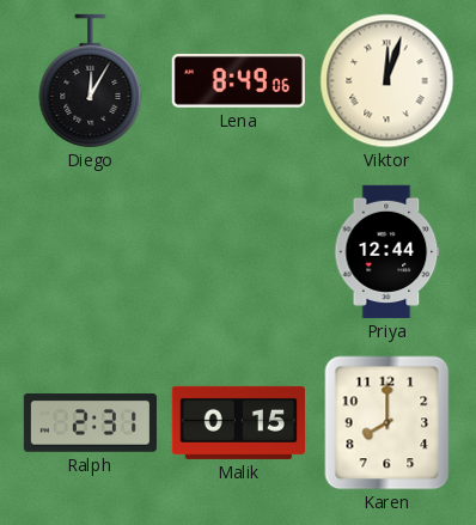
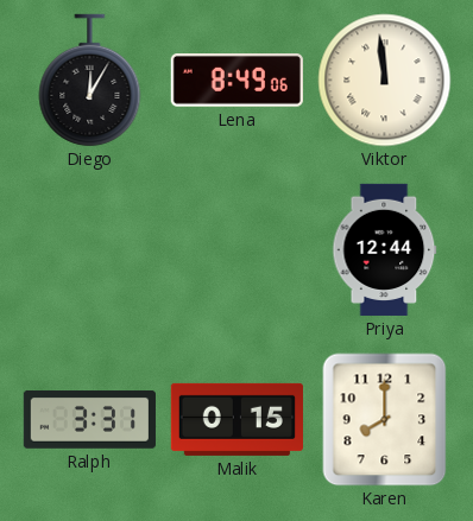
Viktor: 12:03 -> 11:59
Ralph: 2:31 -> 3:31
